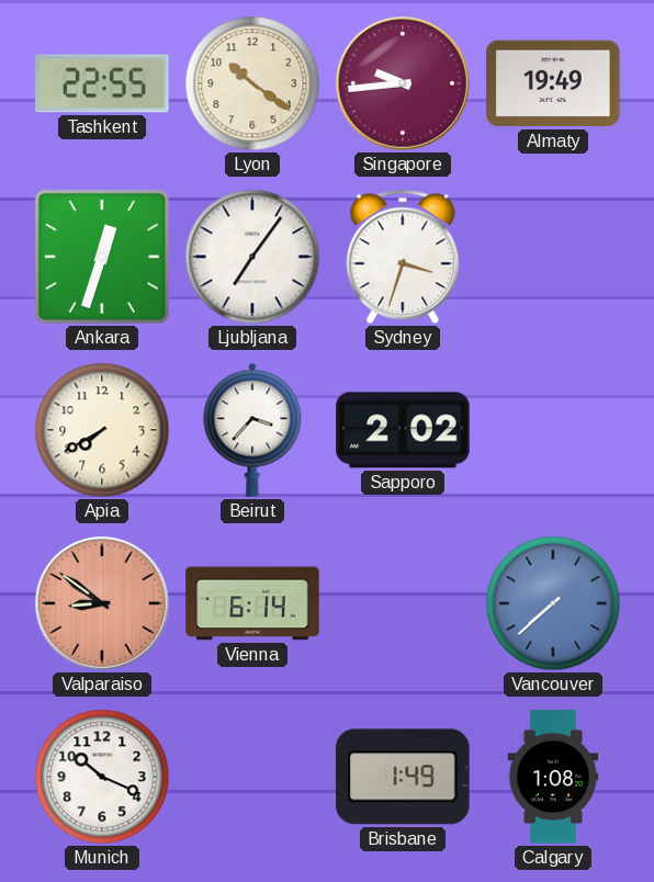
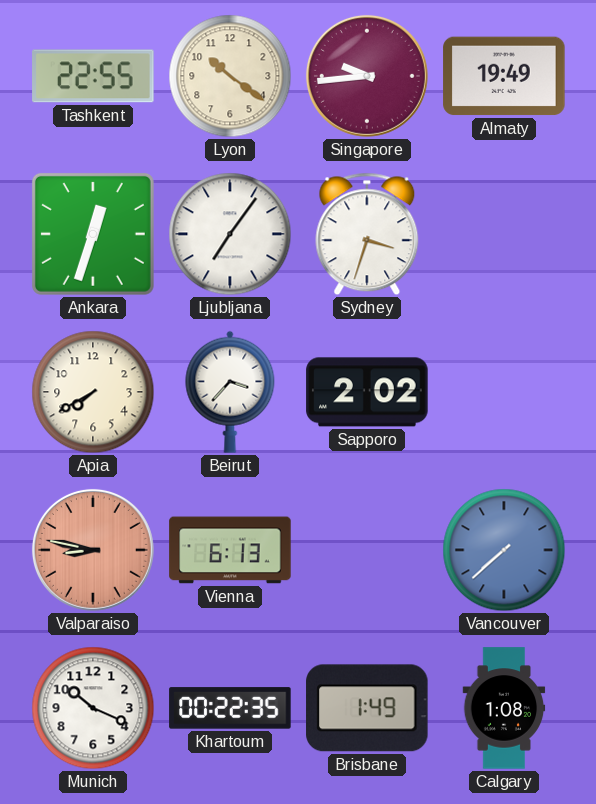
Valparaiso: 8:51 -> 8:47
Vienna: 6:14 -> 6:13
Khartoum: none -> 00:22
